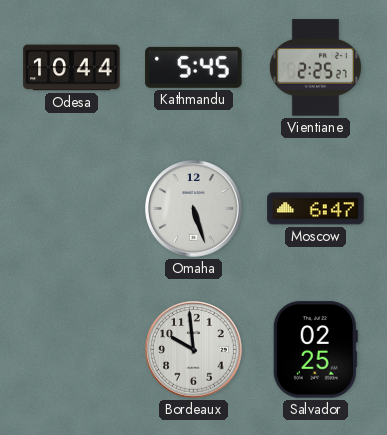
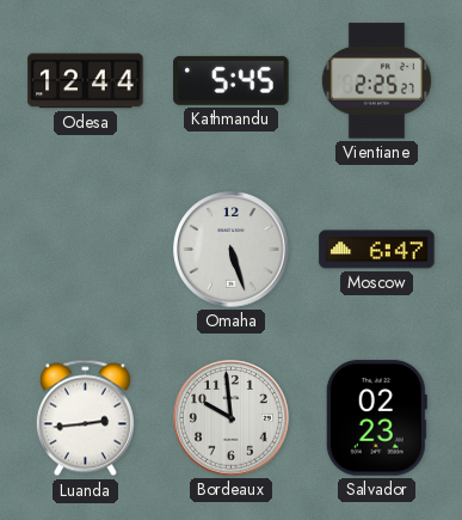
Odesa: 10:44 -> 12:44
Luanda: none -> 2:44
Salvador: 02:25 -> 02:23
